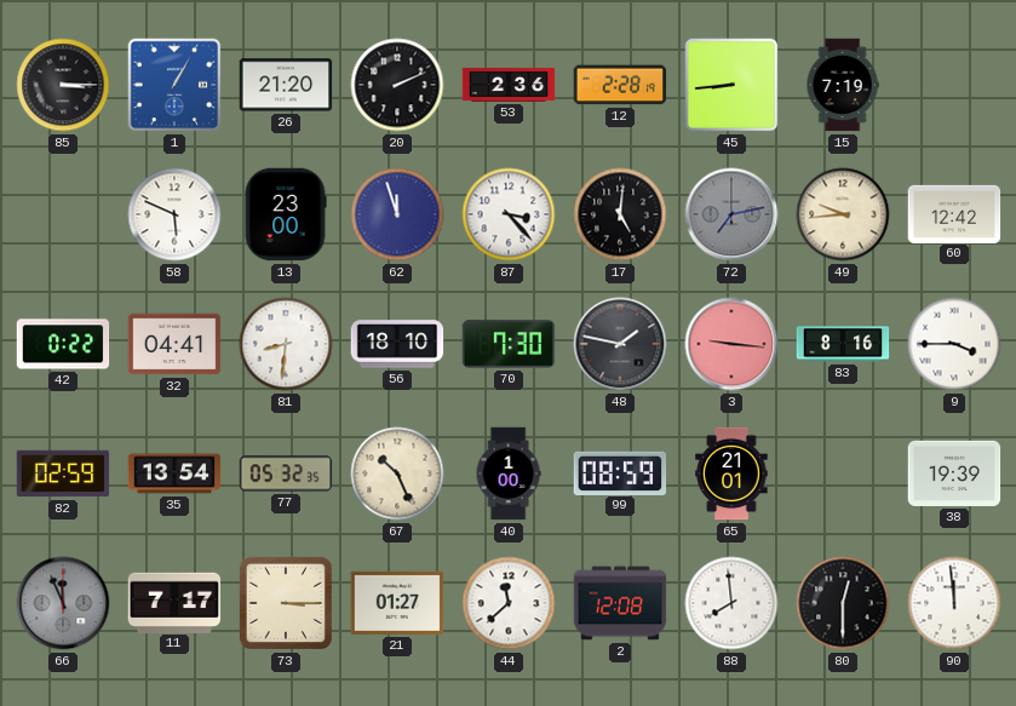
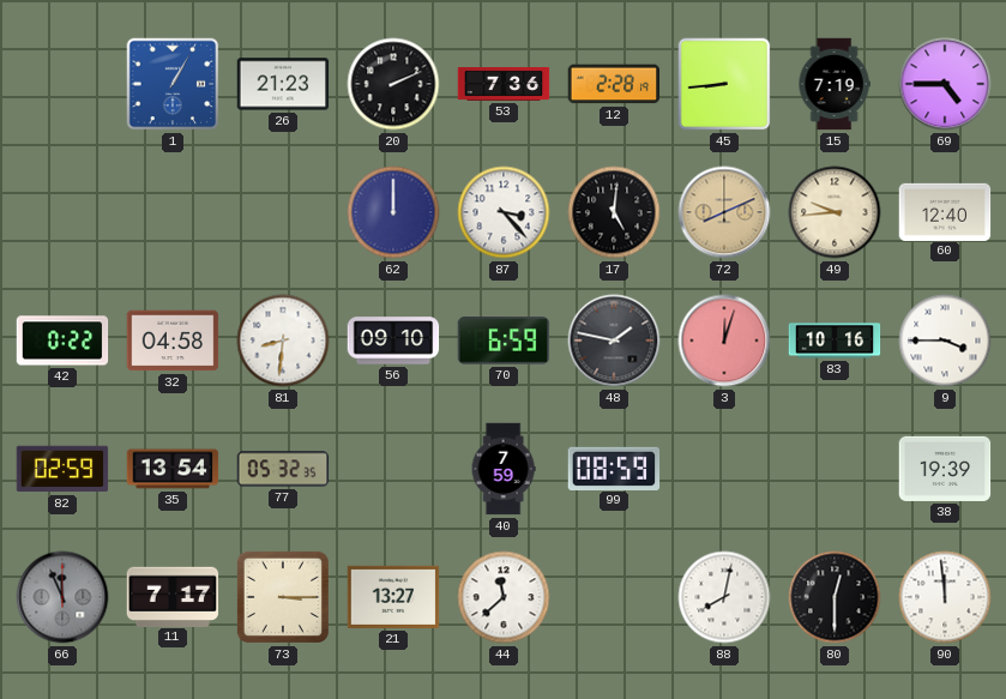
85: 3:15 -> none
26: 21:20 -> 21:23
53: 2:36 -> 7:36
69: none -> 4:45
58: 5:49 -> none
13: 23:00 -> none
62: 11:57 -> 12:00
72: 7:13 -> 8:11
72 dial: grey -> champagne
60: 12:42 -> 12:40
32: 04:41 -> 04:58
56: 18:10 -> 09:10
70: 7:30 -> 6:59
3: 9:16 -> 12:03
83: 8:16 -> 10:16
67: 10:26 -> none
40: 1:00 -> 7:59
65: 21:01 -> none
21: 01:27 -> 13:27
2: 12:08 -> none
88: 7:59 -> 8:02
